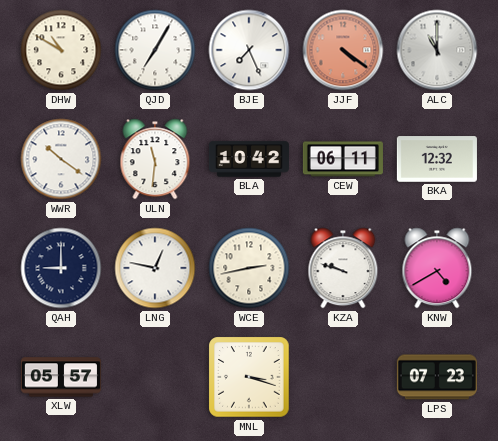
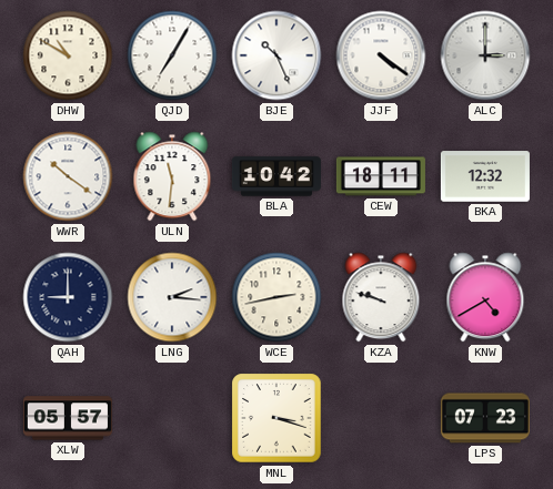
BJE: 7:26 -> 10:26
JJF dial: salmon -> white
ALC: 11:00 -> 3:00
CEW: 06:11 -> 18:11
LNG: 12:47 -> 2:16
